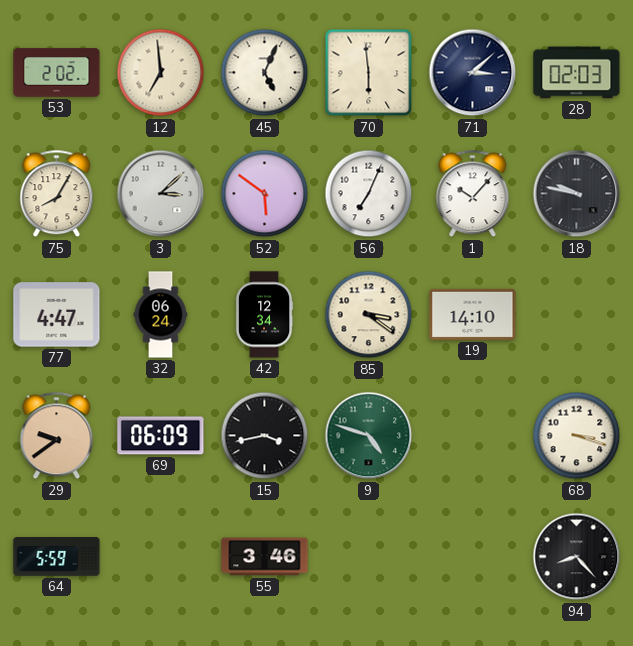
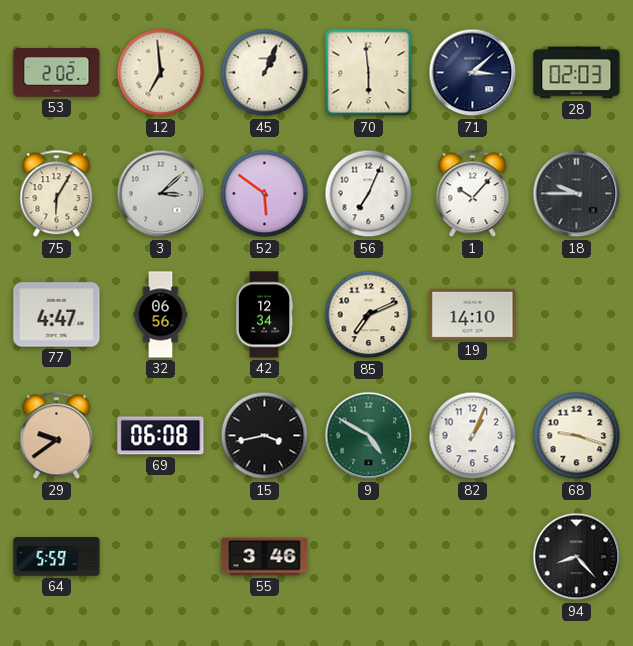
45: 5:04 -> 1:04
75: 8:05 -> 6:05
18: 9:47 -> 9:45
32: 06:24 -> 06:56
85: 3:21 -> 7:11
69: 06:09 -> 06:08
9: 4:48 -> 4:50
82: none -> 1:04
68: 3:18 -> 9:18
